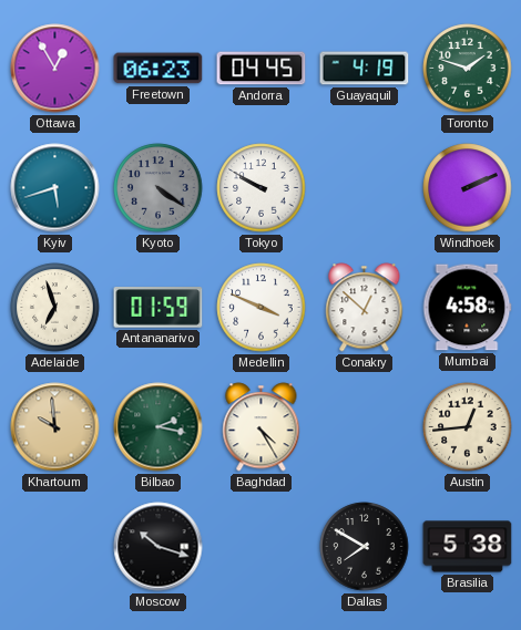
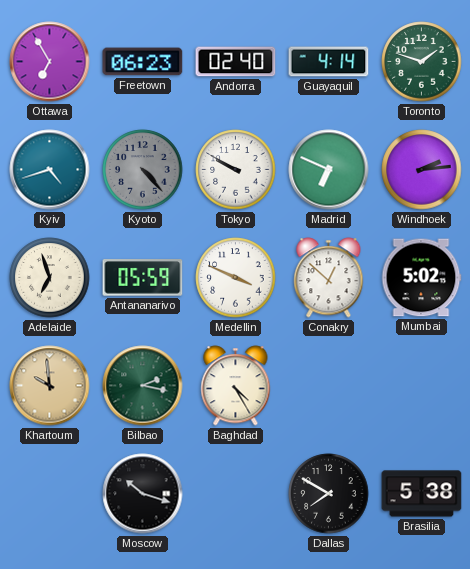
Ottawa: 12:55 -> 6:55
Andorra: 04:45 -> 02:40
Guayaquil: 4:19 -> 4:14
Kyiv: 5:42 -> 4:42
Kyoto: 4:21 -> 4:23
Madrid: none -> 6:49
Windhoek: 2:11 -> 2:14
Antananarivo: 01:59 -> 05:59
Mumbai: 4:58 -> 5:02
Austin: 12:44 -> none
